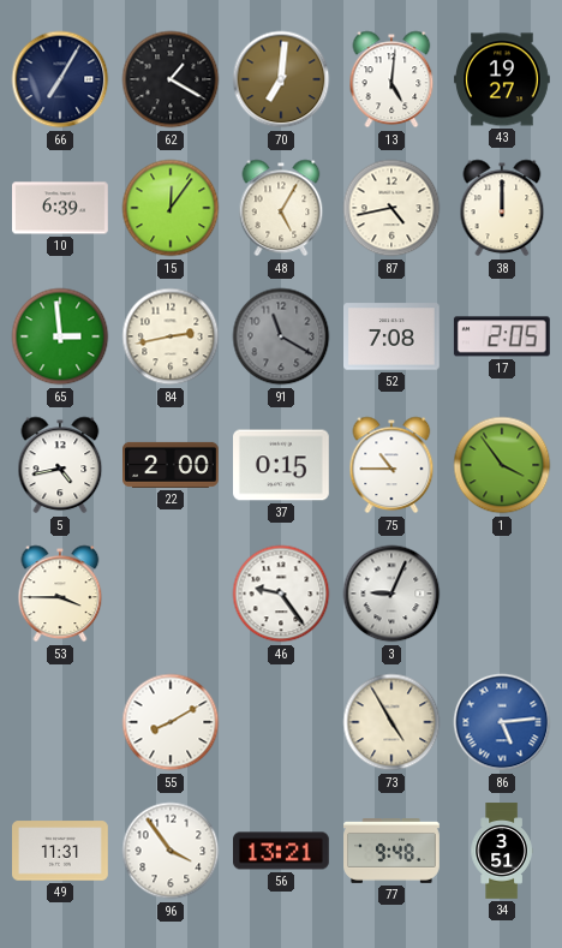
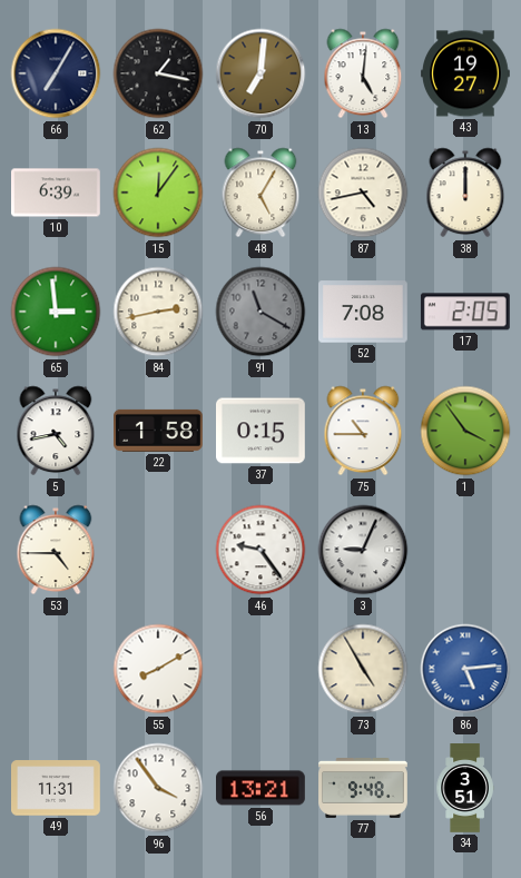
62: 1:20 -> 1:17
22: 2:00 -> 1:58
53: 3:45 -> 4:45
